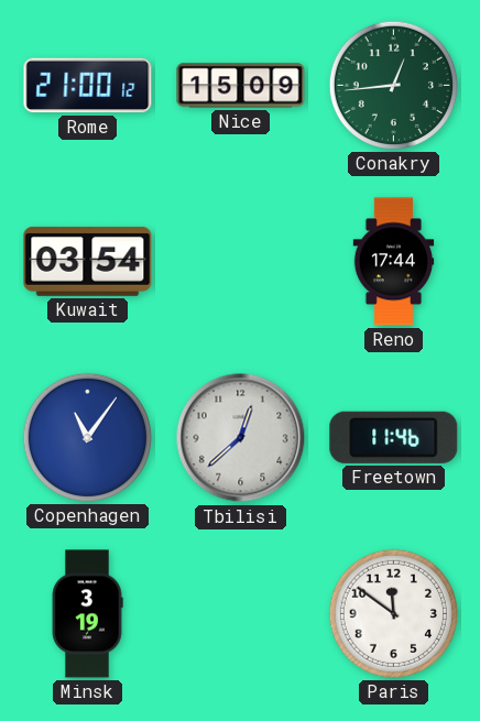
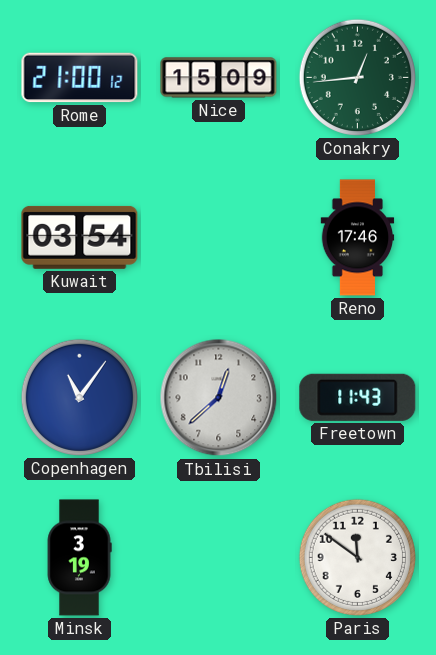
Reno: 17:44 -> 17:46
Freetown: 11:46 -> 11:43
